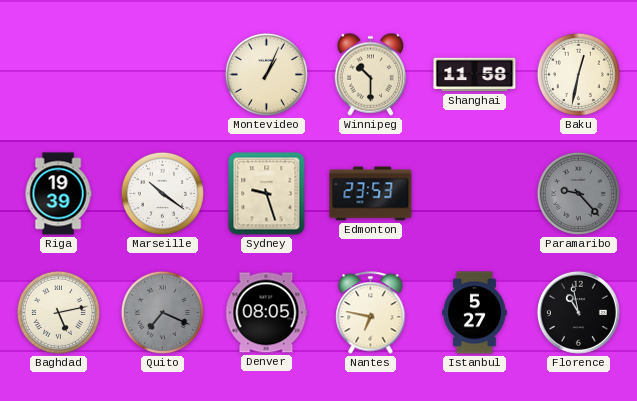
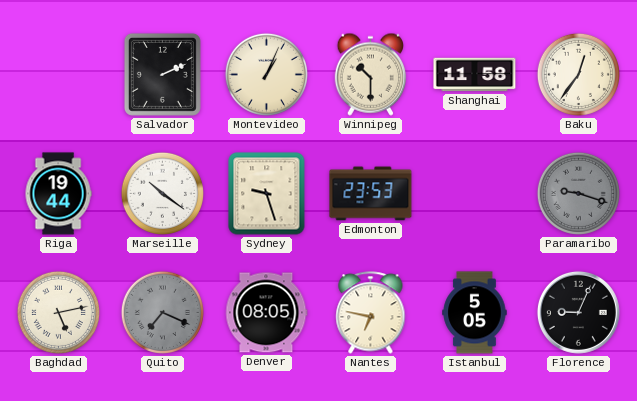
Salvador: none -> 2:11
Baku: 12:32 -> 12:36
Riga: 19:39 -> 19:44
Paramaribo: 9:23 -> 9:18
Istanbul: 5:27 -> 5:05
Florence: 10:58 -> 9:04
